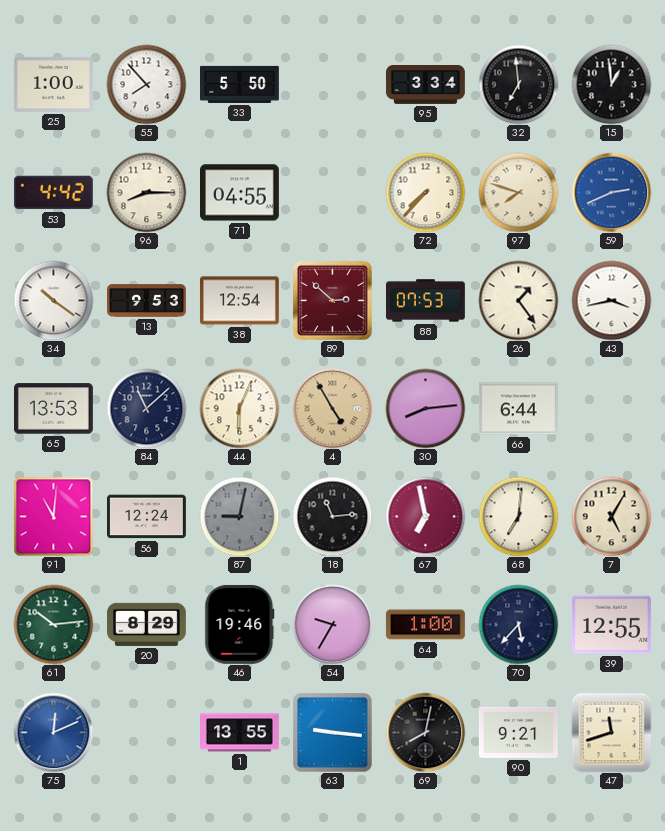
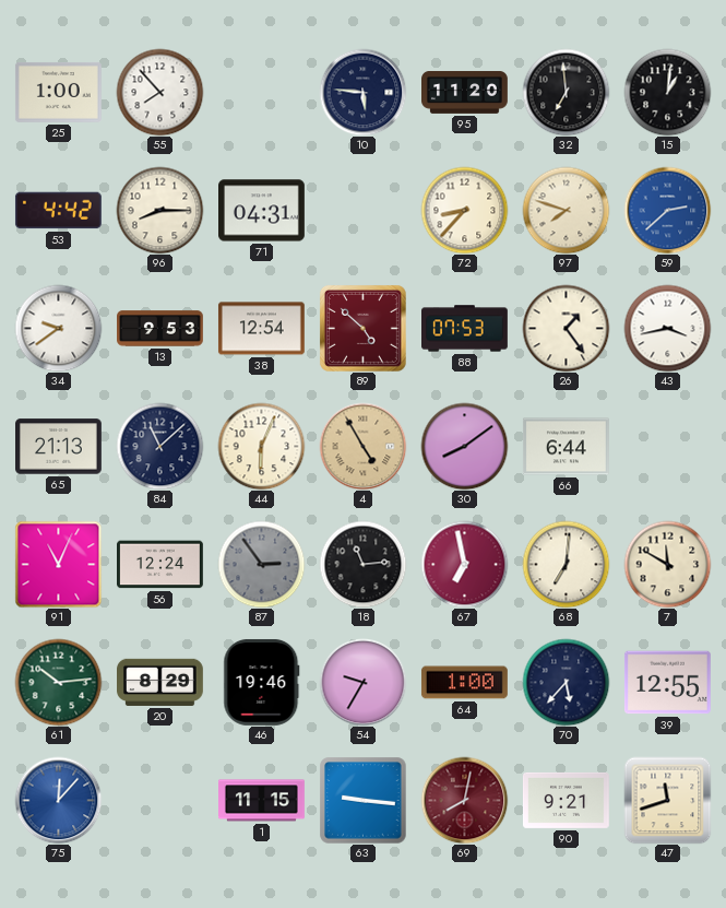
33: 5:50 -> none
10: none -> 5:46
95: 3:34 -> 11:20
15: 12:59 -> 1:01
71: 04:55 -> 04:31
72: 7:37 -> 8:37
59: 2:41 -> 2:38
34: 10:21 -> 9:39
89: 2:52 -> 4:52
65: 13:53 -> 21:13
30: 8:14 -> 8:09
91: 11:01 -> 11:04
87: 9:02 -> 2:54
7: 5:05 -> 11:50
75: 12:11 -> 12:07
1: 13:55 -> 11:15
69 dial: black -> burgundy
